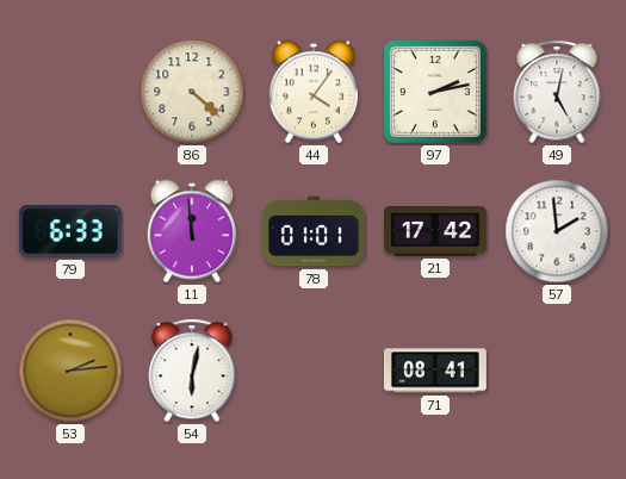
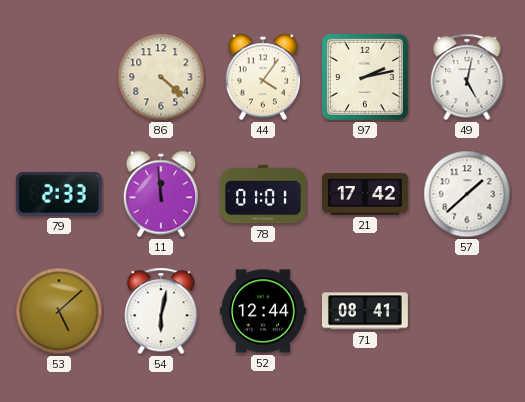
79: 6:33 -> 2:33
57: 1:59 -> 1:38
53: 2:14 -> 5:08
52: none -> 12:44
